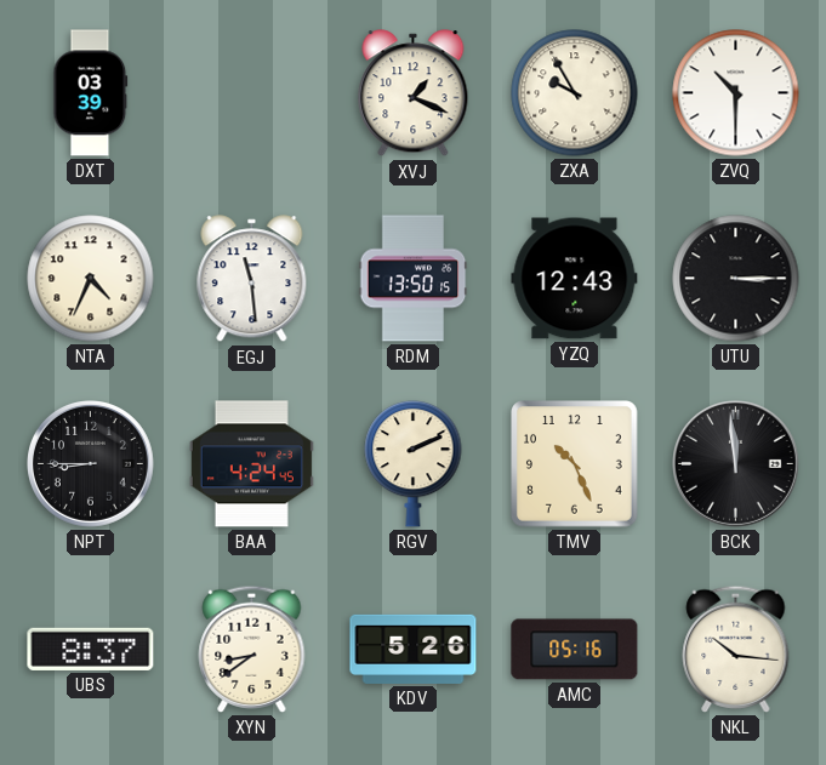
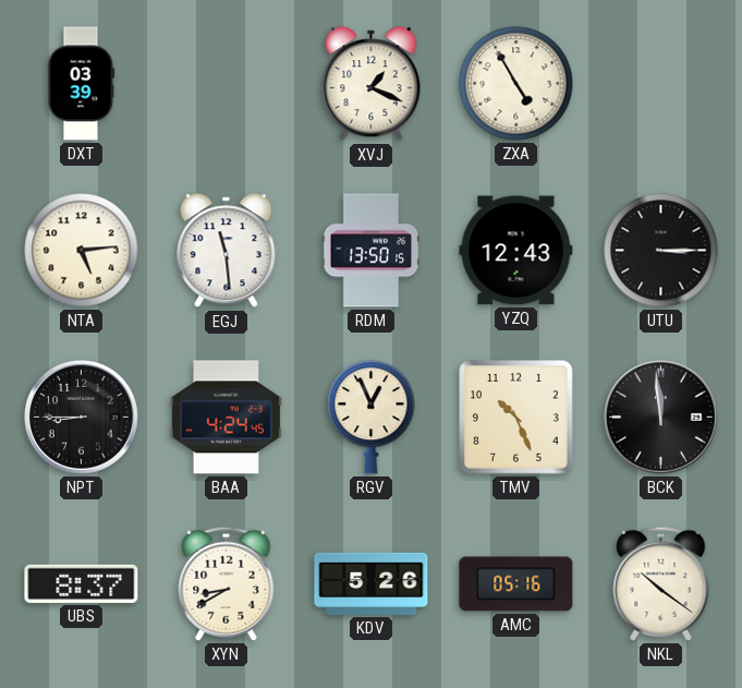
ZXA: 9:55 -> 4:55
ZVQ: 10:30 -> none
NTA: 4:34 -> 5:14
RGV: 2:11 -> 12:56
XYN: 8:39 -> 8:40
NKL: 10:16 -> 10:21
